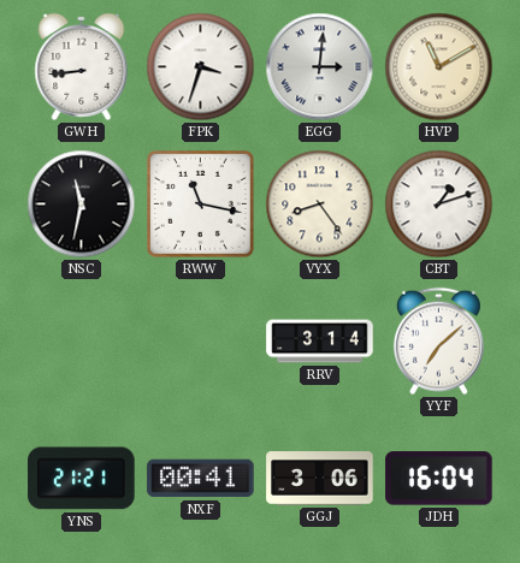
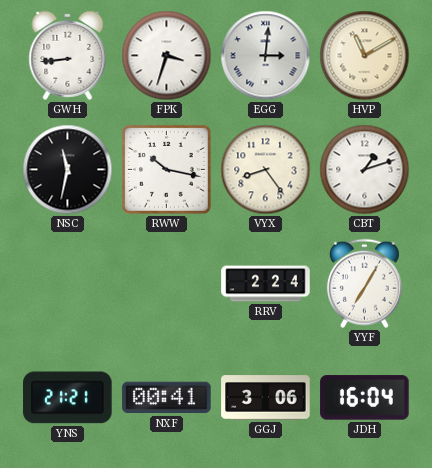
RWW: 11:17 -> 10:17
RRV: 3:14 -> 2:24
YYF: 7:08 -> 7:05
